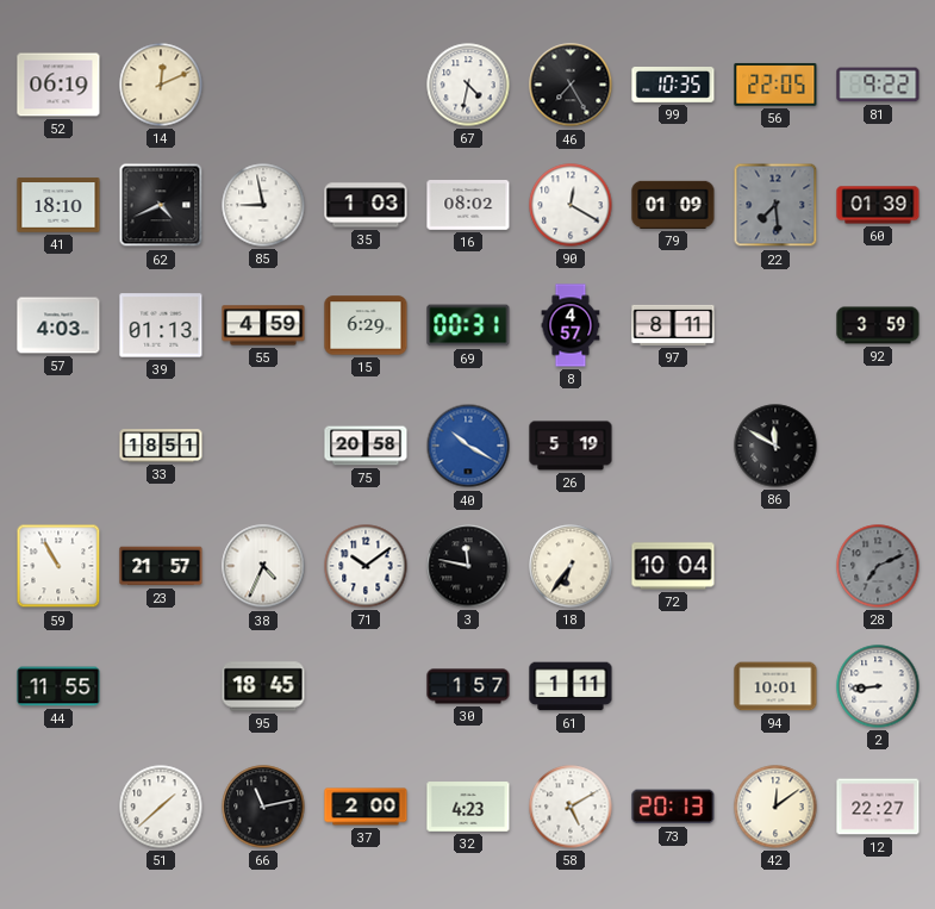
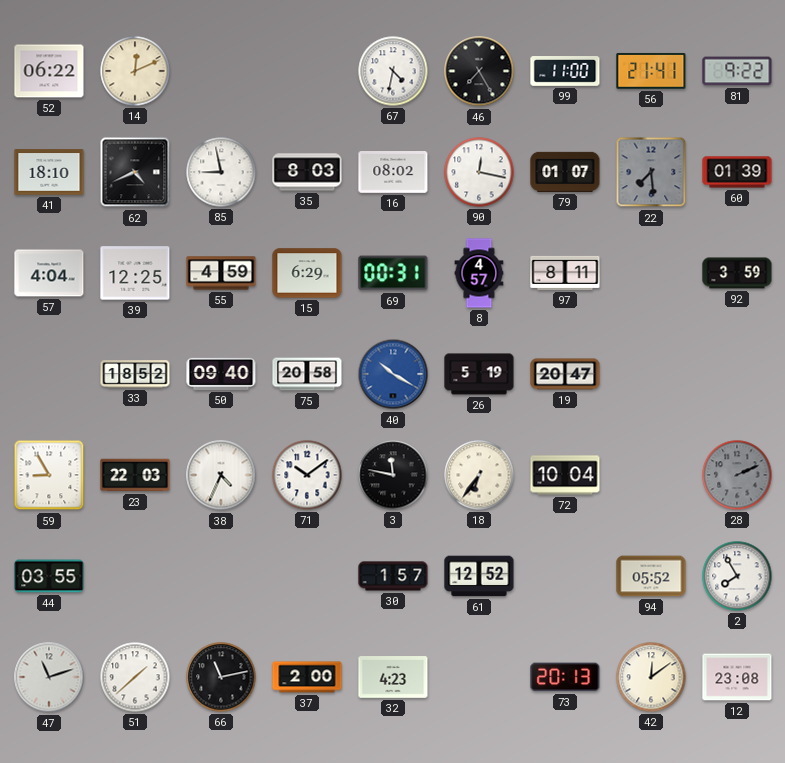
52: 06:19 -> 06:22
99: 10:35 -> 11:00
56: 22:05 -> 21:41
35: 1:03 -> 8:03
90: 12:20 -> 12:17
79: 01:09 -> 01:07
57: 4:03 -> 4:04
39: 01:13 -> 12:25
33: 18:51 -> 18:52
50: none -> 09:40
19: none -> 20:47
86: 11:50 -> none
59: 10:55 -> 8:55
23: 21:57 -> 22:03
28: 7:11 -> 2:11
44: 11:55 -> 03:55
95: 18:45 -> none
61: 1:11 -> 12:52
94: 10:01 -> 05:52
2: 8:44 -> 7:55
47: none -> 11:12
58: 5:10 -> none
12: 22:27 -> 23:08
